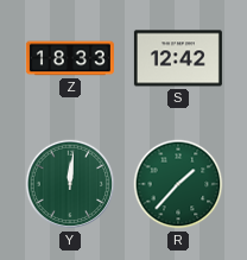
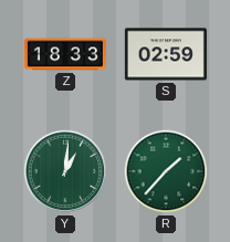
S: 12:42 -> 02:59
Y: 12:01 -> 1:01
